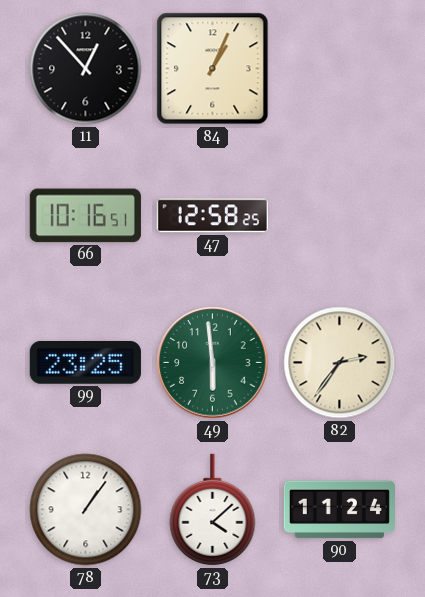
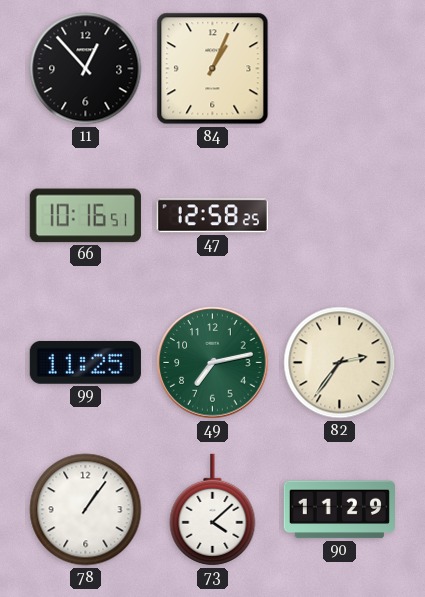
99: 23:25 -> 11:25
49: 5:59 -> 7:13
90: 11:24 -> 11:29
